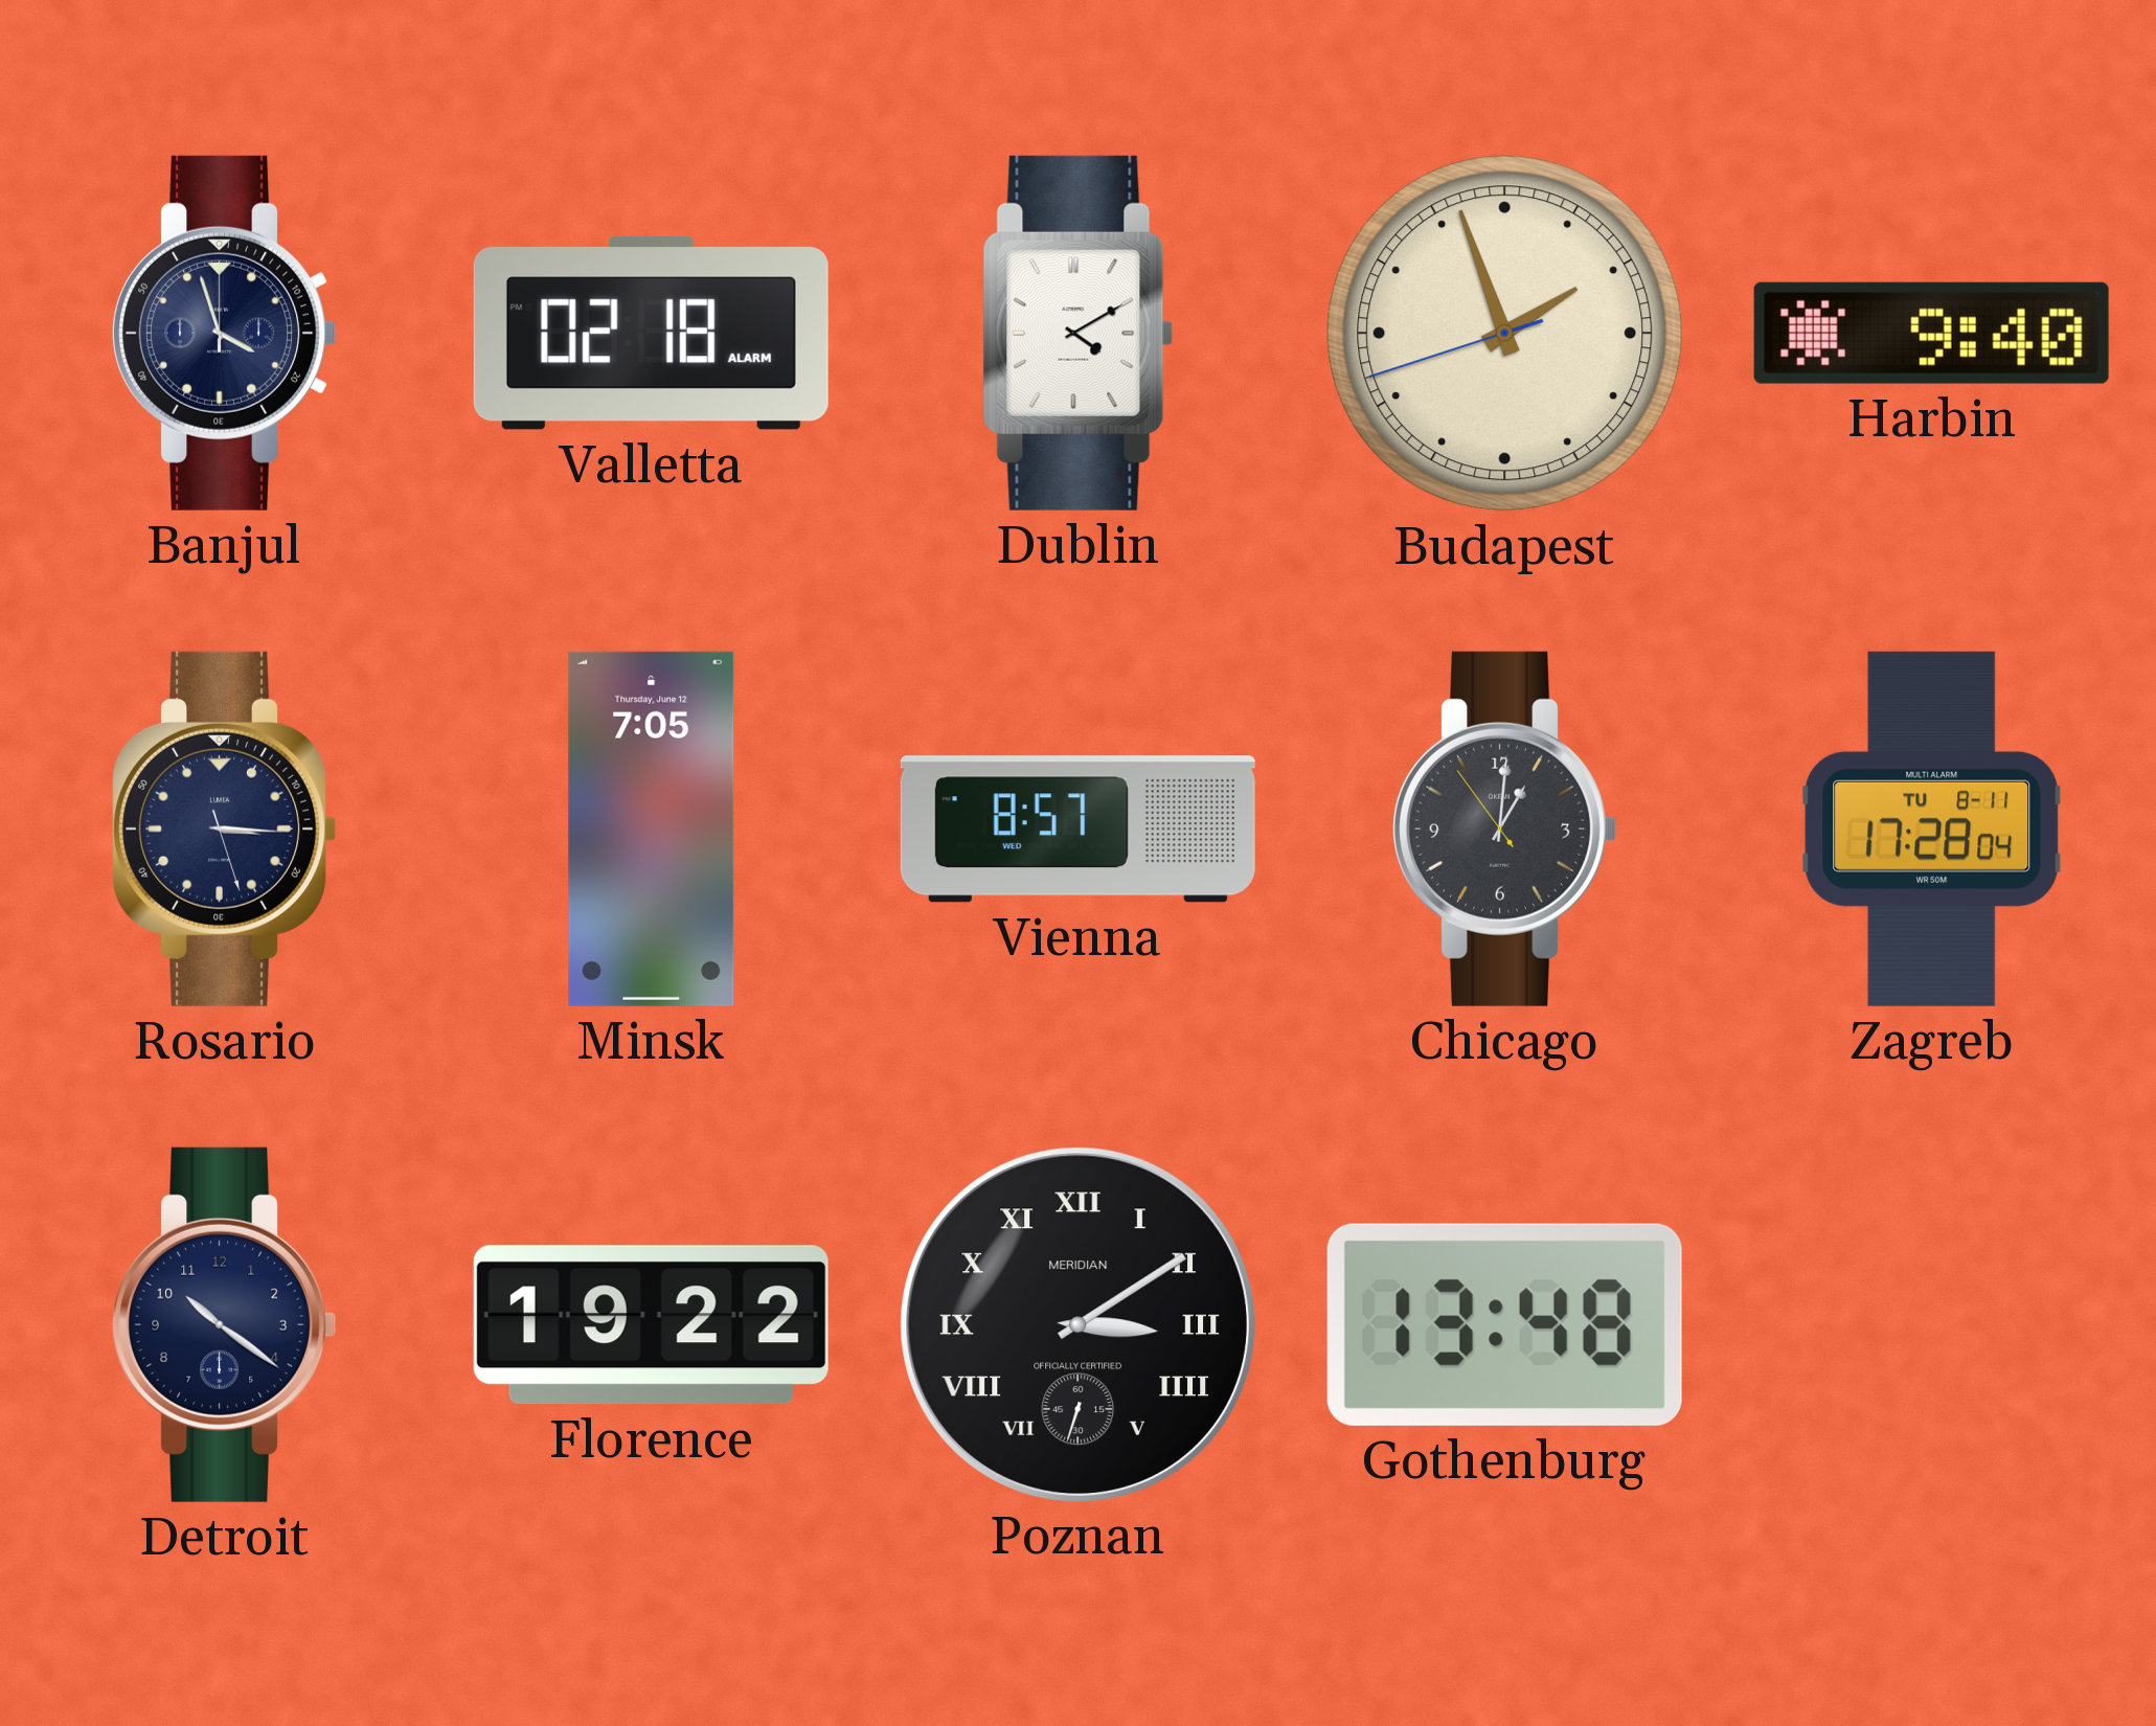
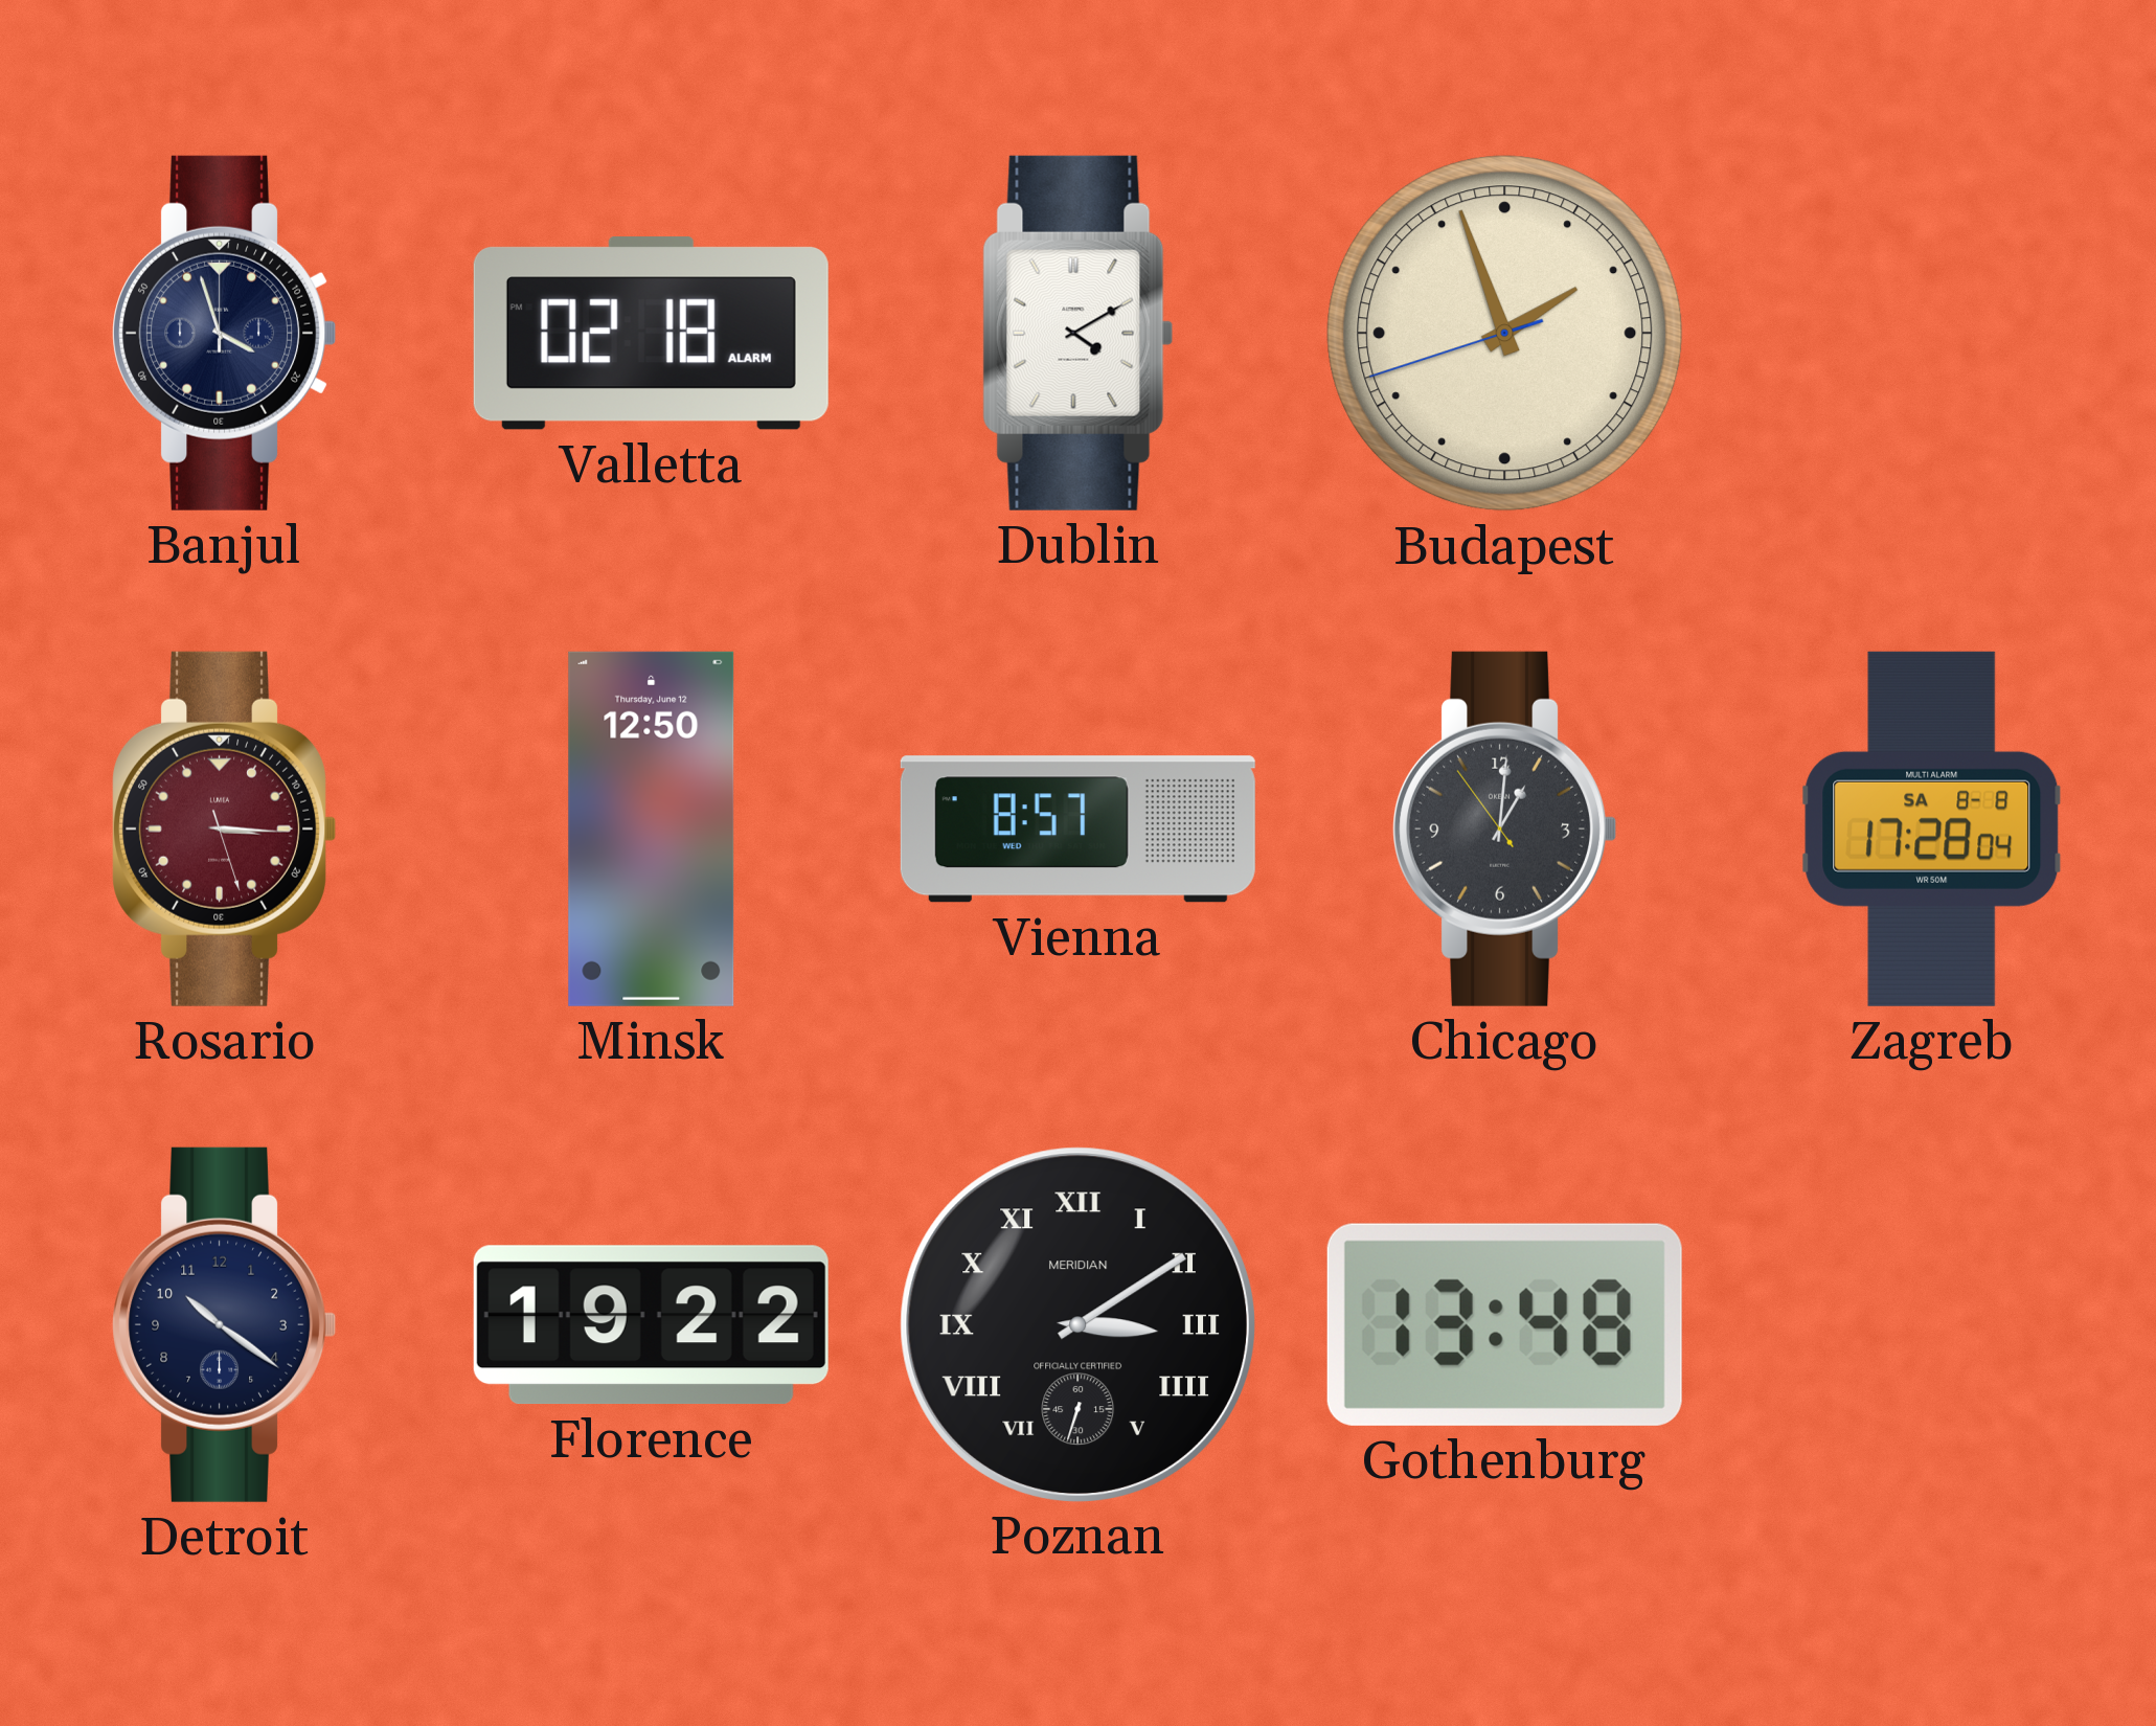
Harbin: 9:40 -> none
Rosario dial: navy -> burgundy
Minsk: 7:05 -> 12:50
Zagreb date: TU 8-11 -> SA 8-8
